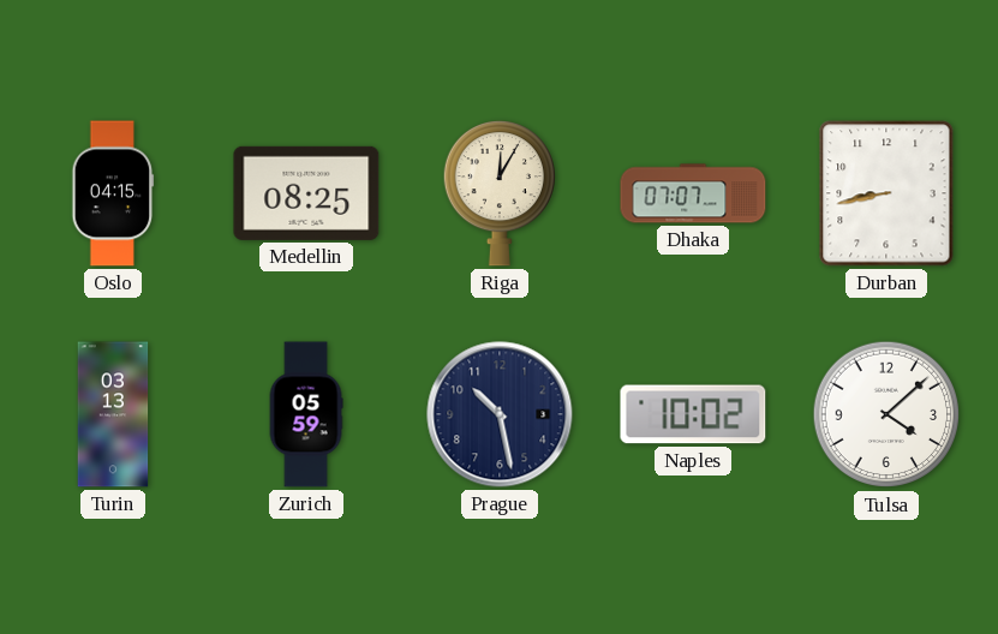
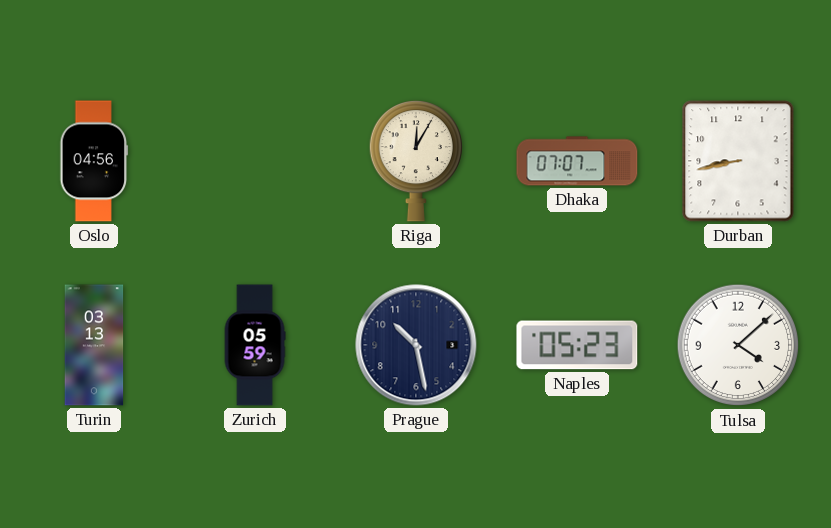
Oslo: 04:15 -> 04:56
Medellin: 08:25 -> none
Naples: 10:02 -> 05:23
